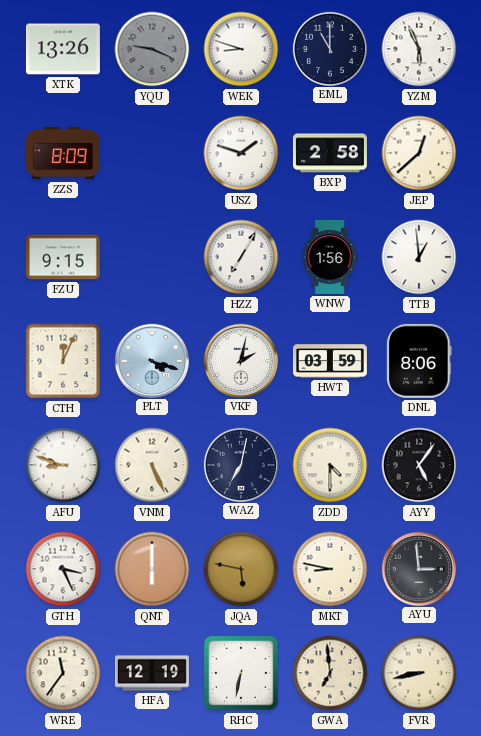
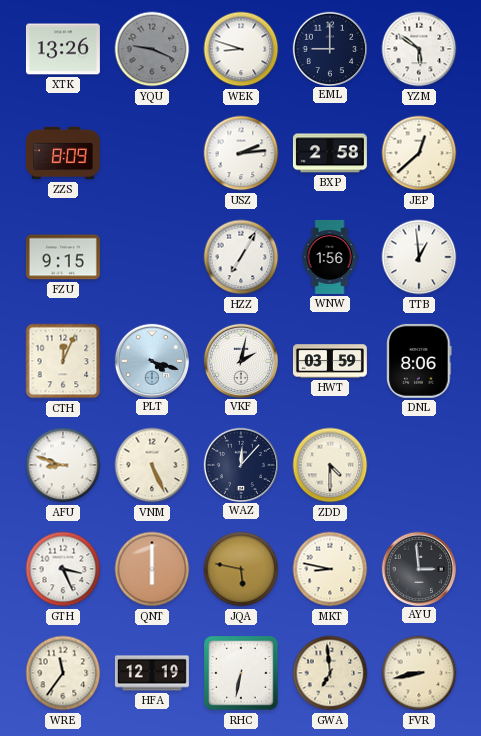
EML: 11:00 -> 9:00
YZM: 5:56 -> 5:51
USZ: 1:48 -> 2:14
WAZ: 7:02 -> 12:07
AYY: 5:06 -> none
